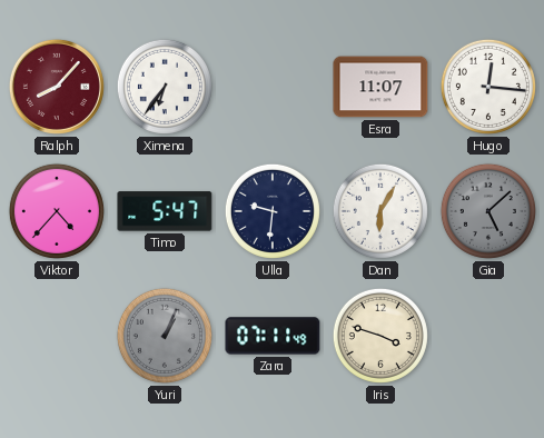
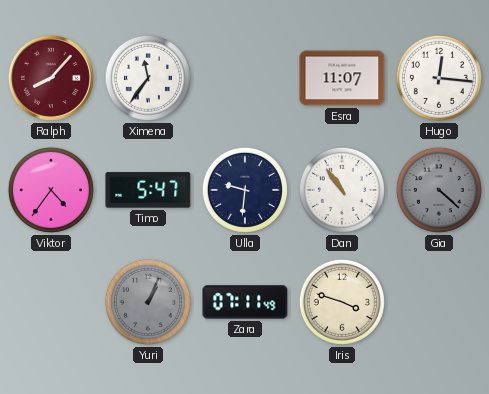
Ximena: 6:36 -> 11:36
Viktor: 4:37 -> 4:36
Dan: 6:05 -> 10:54
Gia: 5:08 -> 4:22
